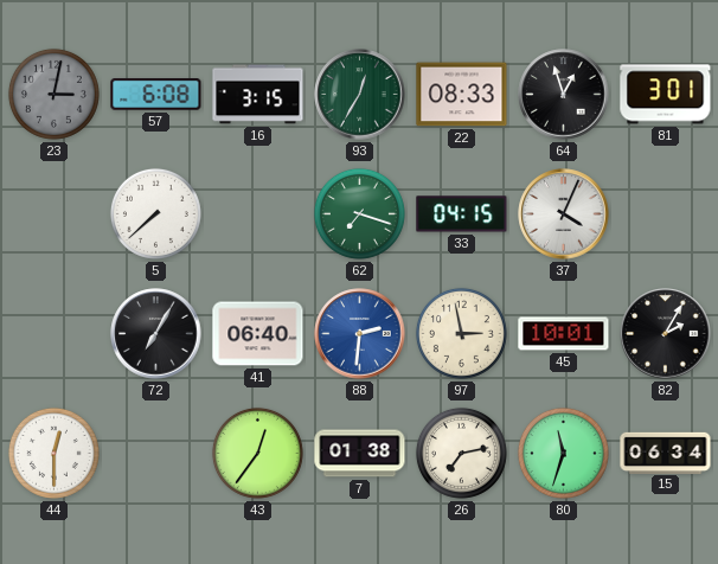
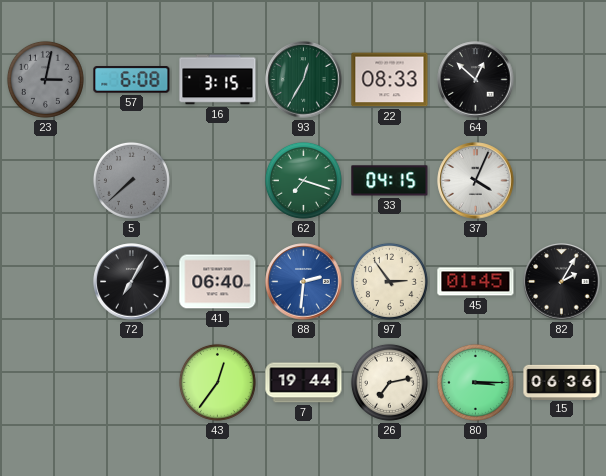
64: 12:57 -> 12:52
81: 3:01 -> none
5 dial: white -> grey
97: 2:58 -> 2:54
45: 10:01 -> 01:45
44: 12:30 -> none
7: 01:38 -> 19:44
80: 11:33 -> 3:15
15: 06:34 -> 06:36
